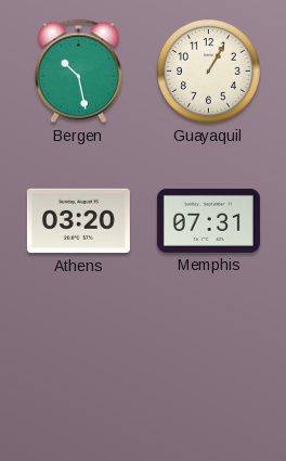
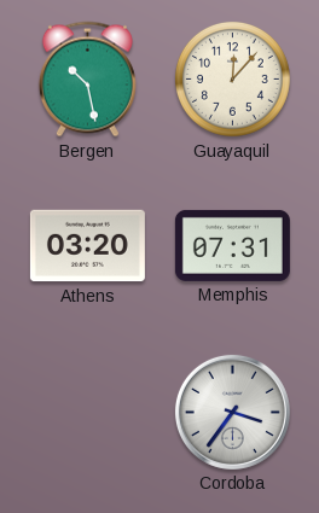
Guayaquil: 1:05 -> 12:07
Cordoba: none -> 3:36
